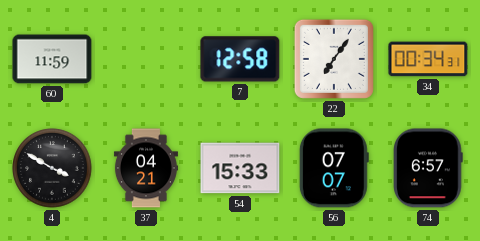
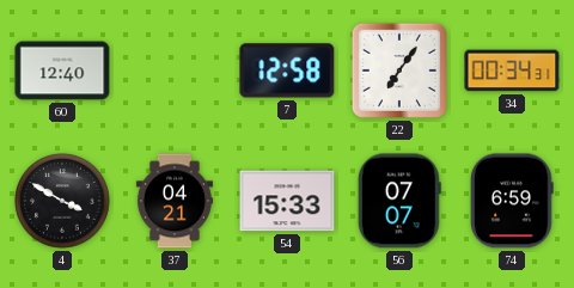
60: 11:59 -> 12:40
74: 6:57 -> 6:59
